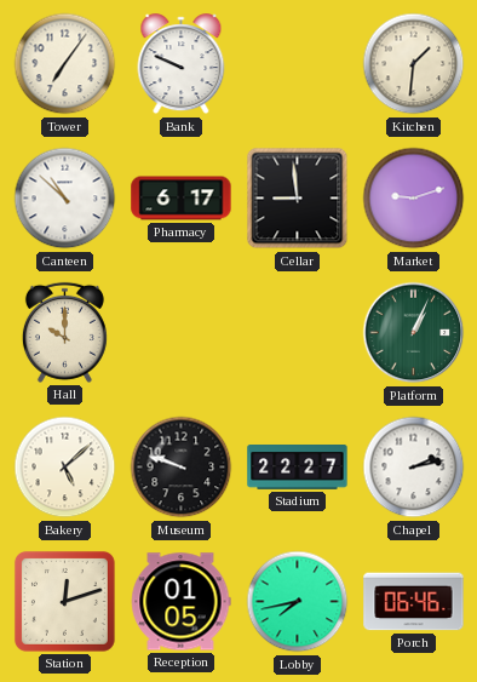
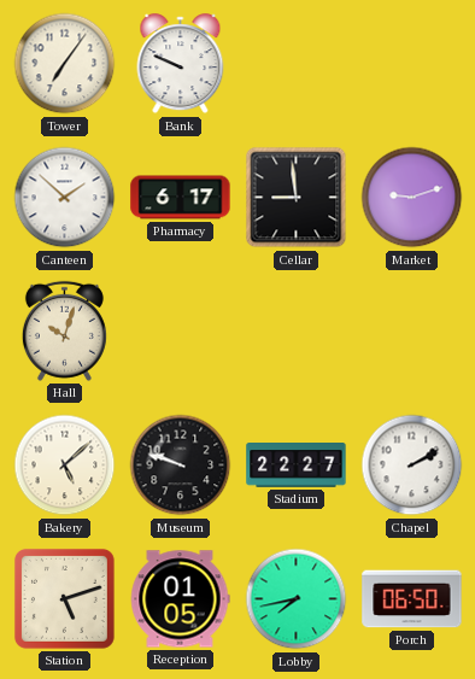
Kitchen: 1:31 -> none
Canteen: 10:52 -> 1:52
Hall: 10:00 -> 10:03
Platform: 1:04 -> none
Chapel: 2:13 -> 2:10
Station: 12:12 -> 5:12
Porch: 06:46 -> 06:50
